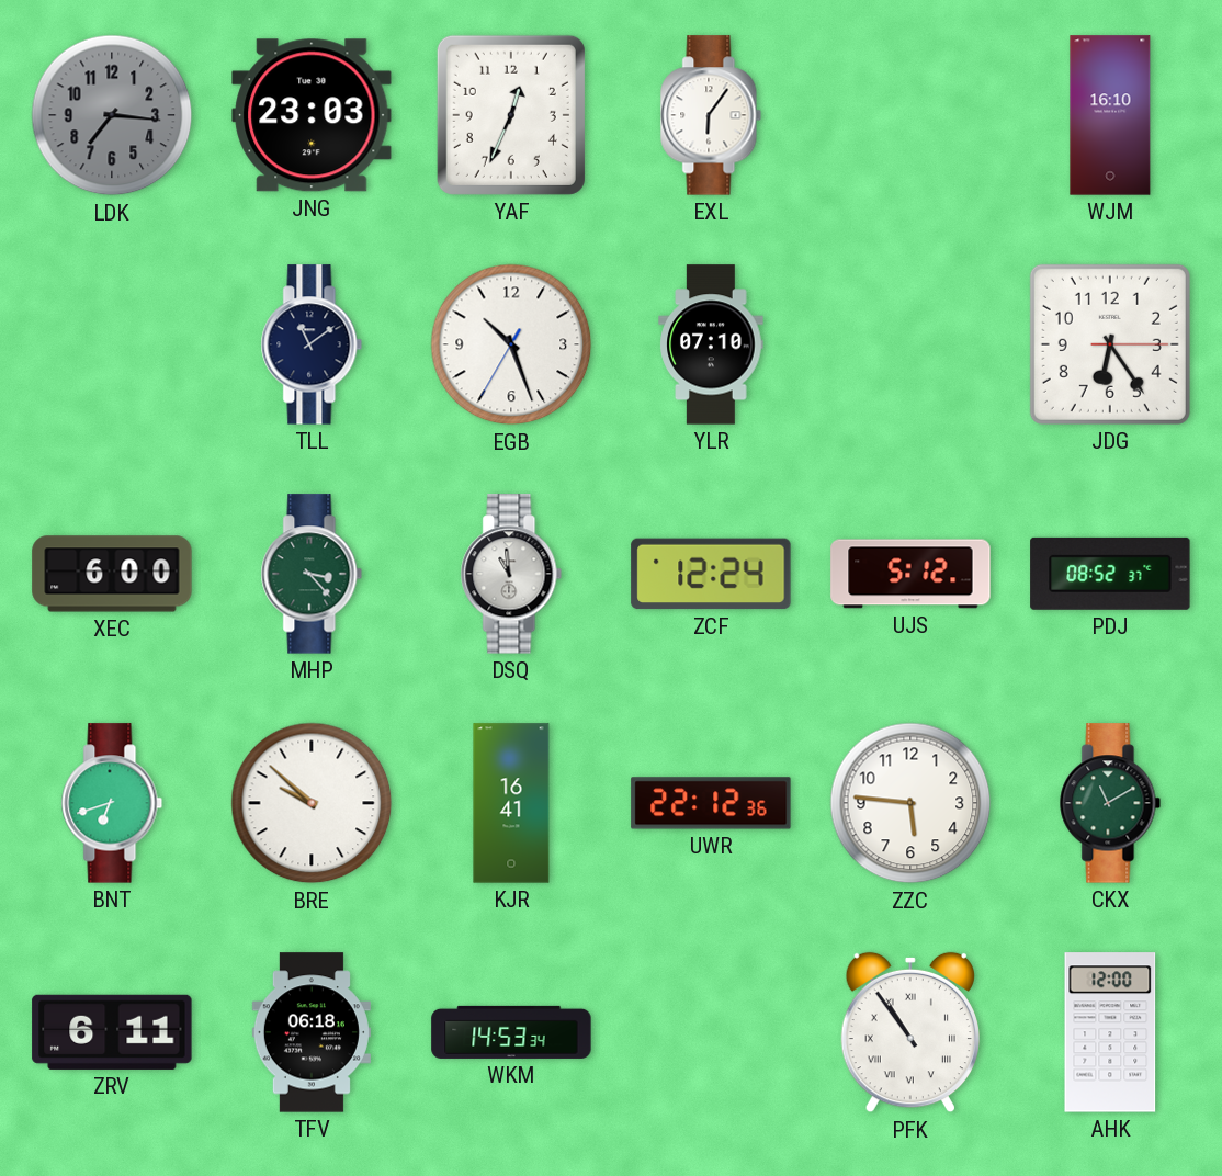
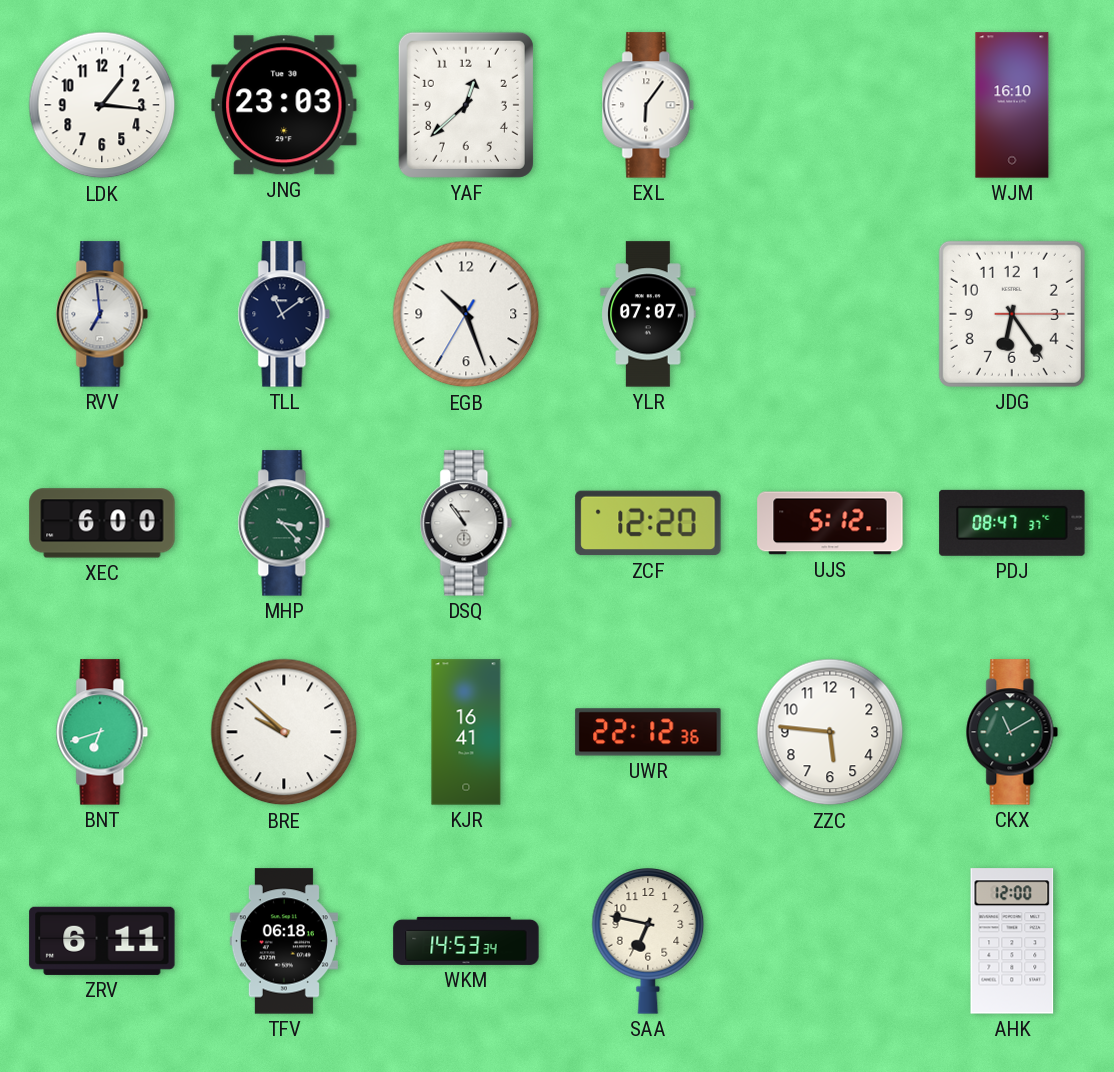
LDK: 7:16 -> 1:16
LDK dial: grey -> white
YAF: 12:34 -> 12:38
RVV: none -> 6:59
YLR: 07:10 -> 07:07
DSQ: 10:59 -> 10:54
ZCF: 12:24 -> 12:20
PDJ: 08:52 -> 08:47
SAA: none -> 6:47
PFK: 10:54 -> none
